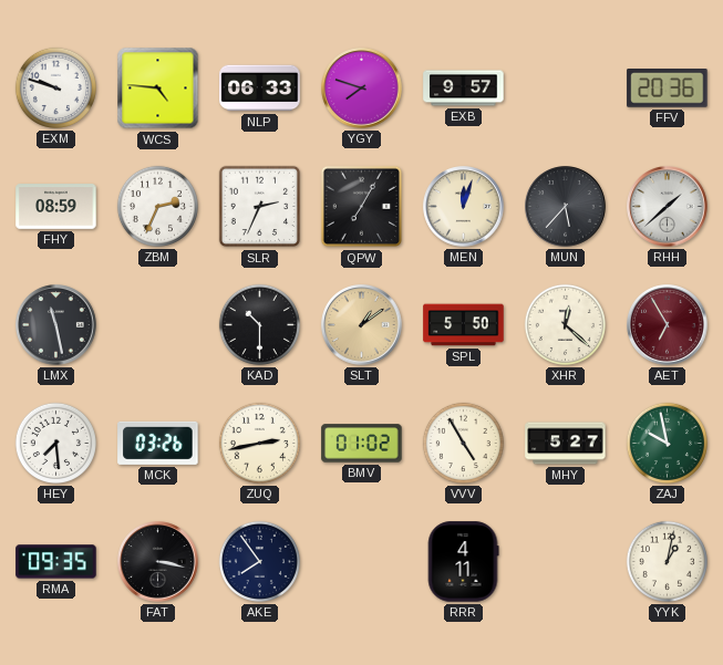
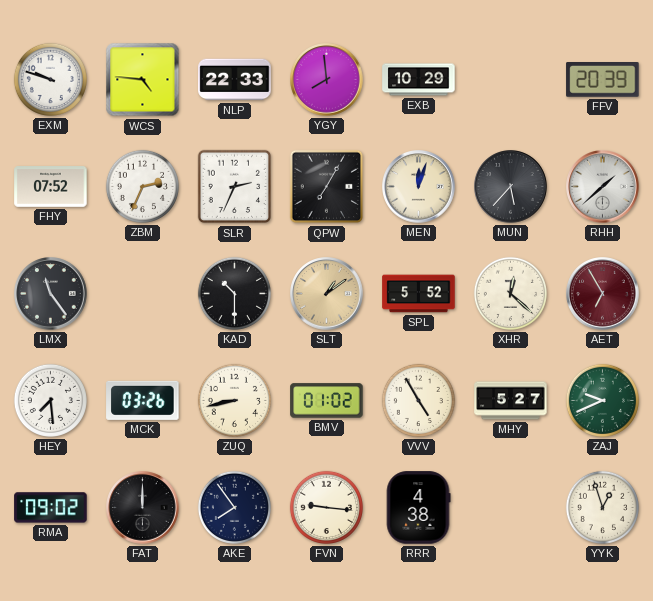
NLP: 06:33 -> 22:33
YGY: 7:48 -> 7:59
EXB: 9:57 -> 10:29
FFV: 20:36 -> 20:39
FHY: 08:59 -> 07:52
LMX: 11:28 -> 11:24
SPL: 5:50 -> 5:52
ZUQ: 2:43 -> 8:43
ZAJ: 9:58 -> 9:41
RMA: 09:35 -> 09:02
FAT: 3:17 -> 12:00
FVN: none -> 9:16
RRR: 4:11 -> 4:38
YYK: 1:02 -> 12:57
